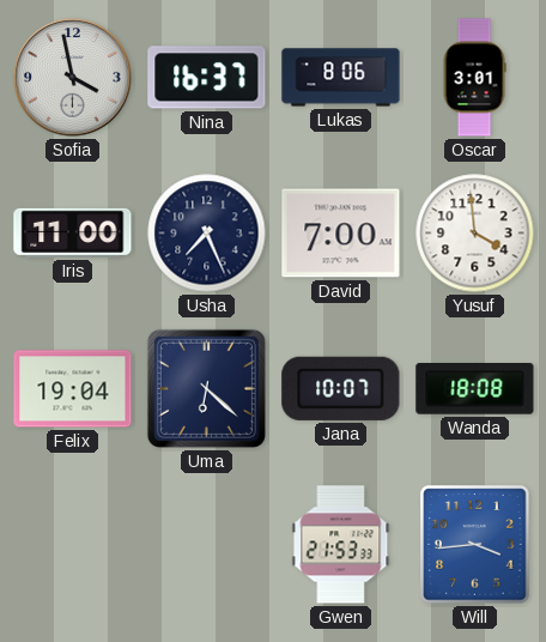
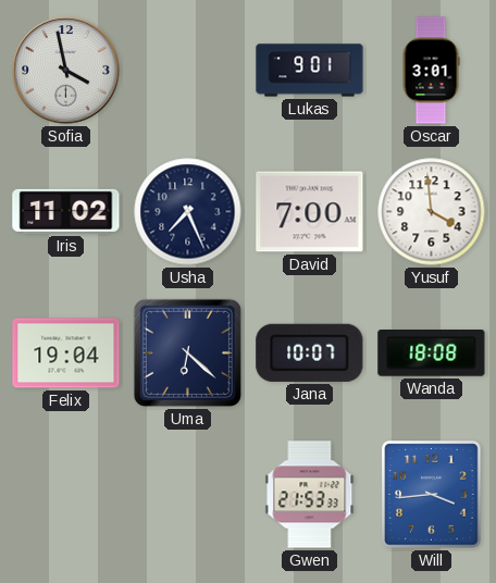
Nina: 16:37 -> none
Lukas: 8:06 -> 9:01
Iris: 11:00 -> 11:02
